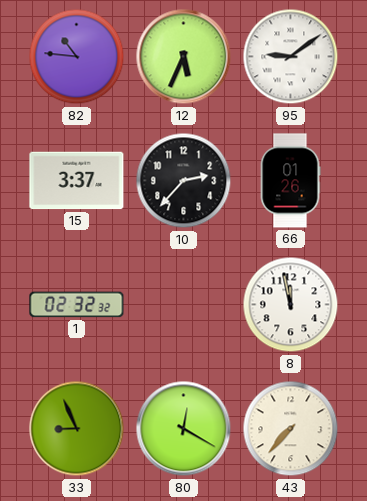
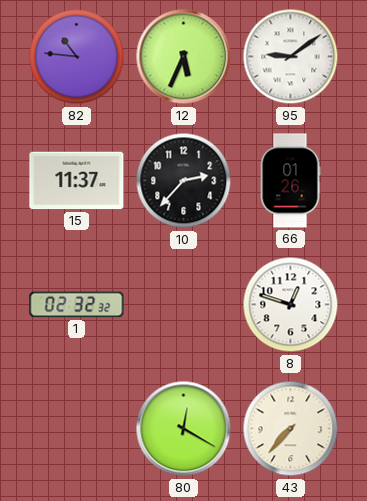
15: 3:37 -> 11:37
8: 11:58 -> 12:48
33: 8:56 -> none
